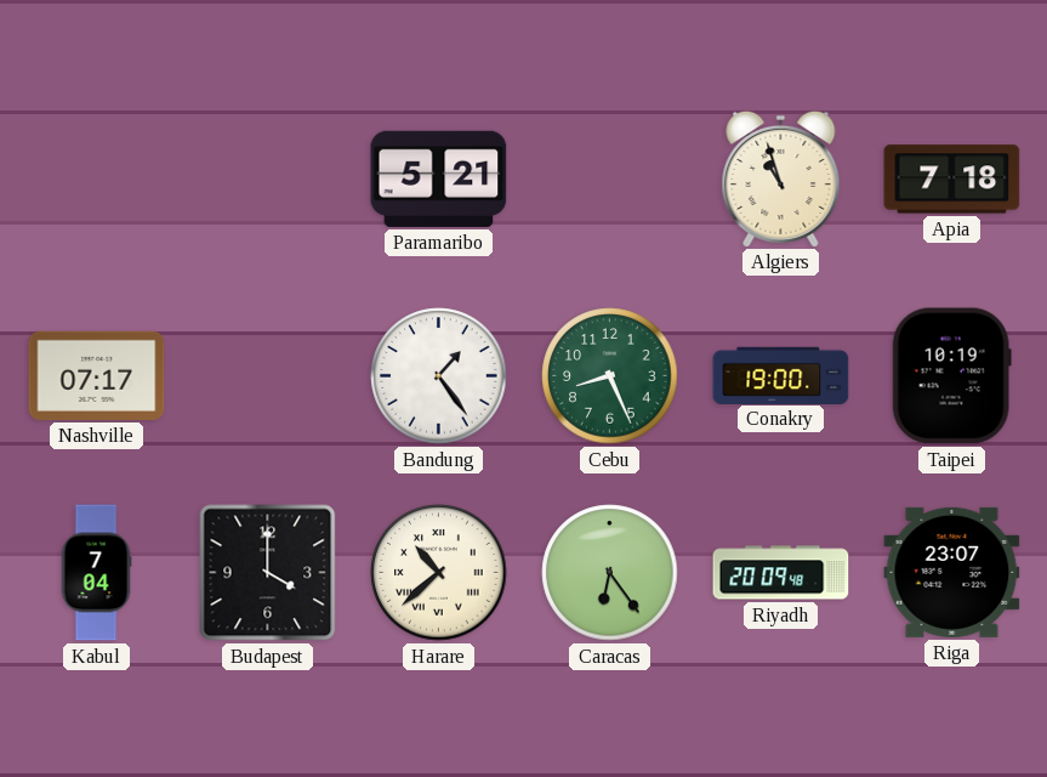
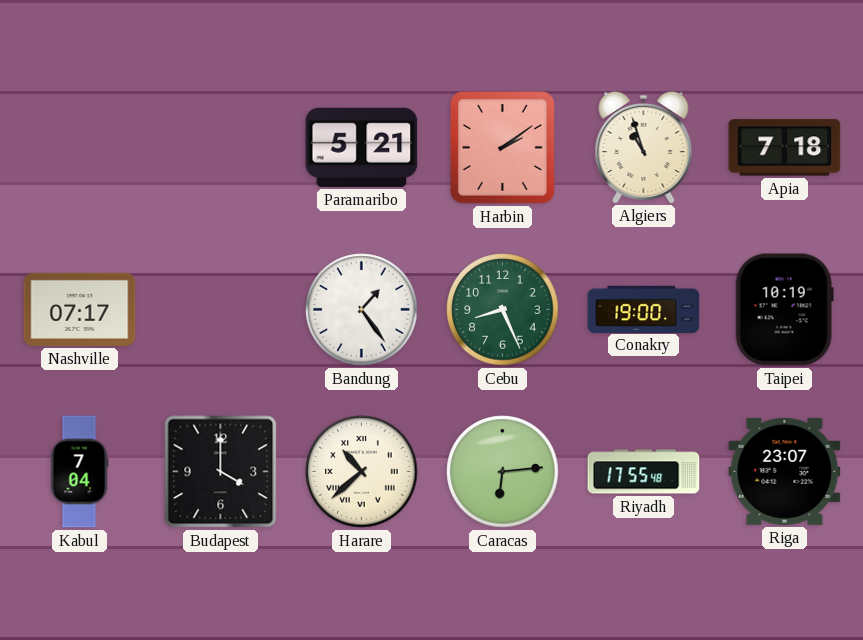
Harbin: none -> 2:09
Caracas: 6:24 -> 6:14
Riyadh: 20:09 -> 17:55
